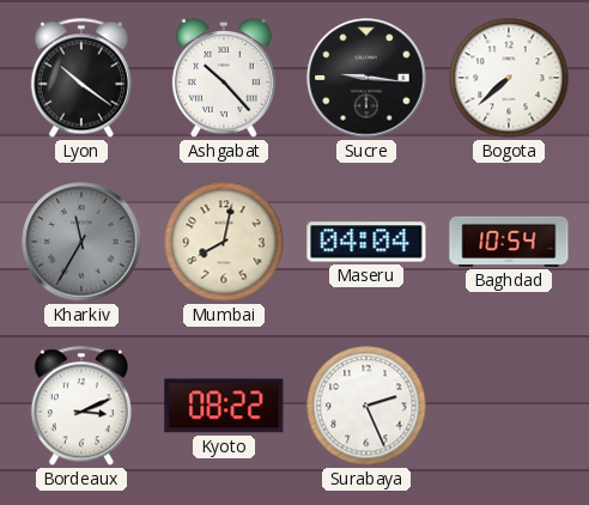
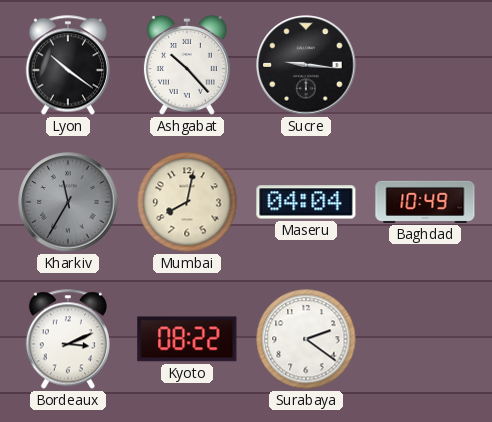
Bogota: 7:38 -> none
Baghdad: 10:54 -> 10:49
Surabaya: 2:26 -> 2:21
